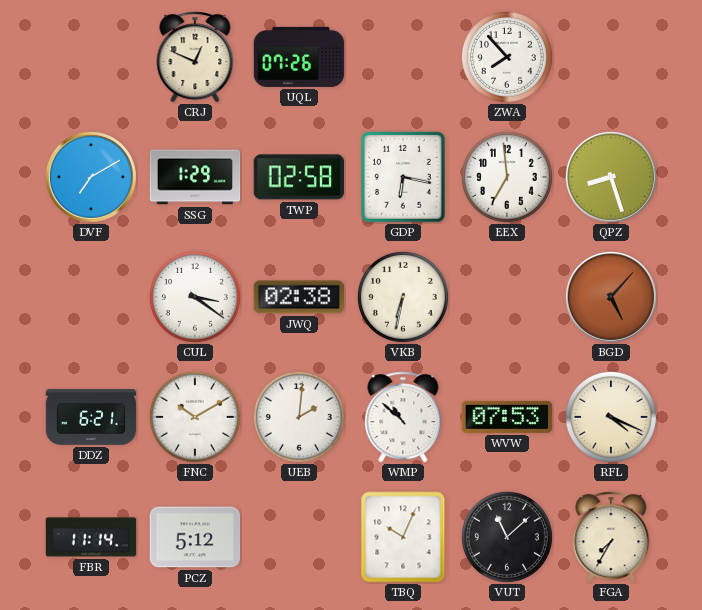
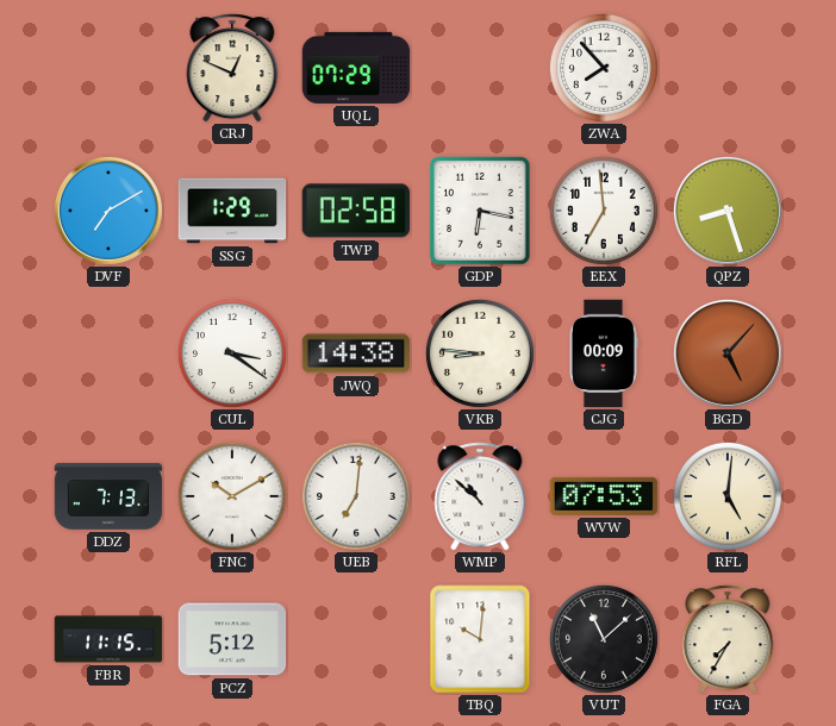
UQL: 07:26 -> 07:29
JWQ: 02:38 -> 14:38
VKB: 6:32 -> 8:46
CJG: none -> 00:09
DDZ: 6:21 -> 7:13
UEB: 2:01 -> 7:01
RFL: 4:19 -> 5:01
FBR: 11:14 -> 11:15
TBQ: 10:04 -> 10:01
